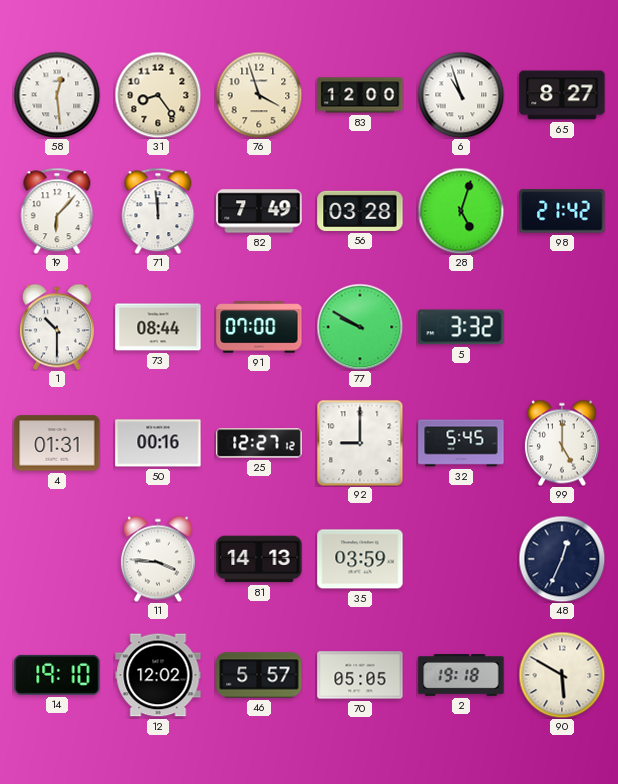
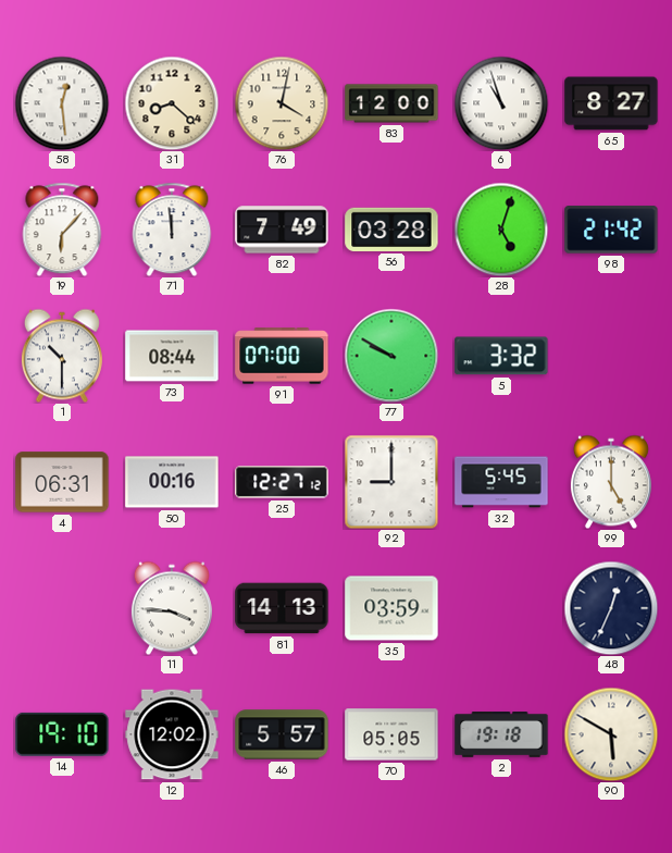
31: 8:24 -> 8:22
76: 3:57 -> 4:02
4: 01:31 -> 06:31
